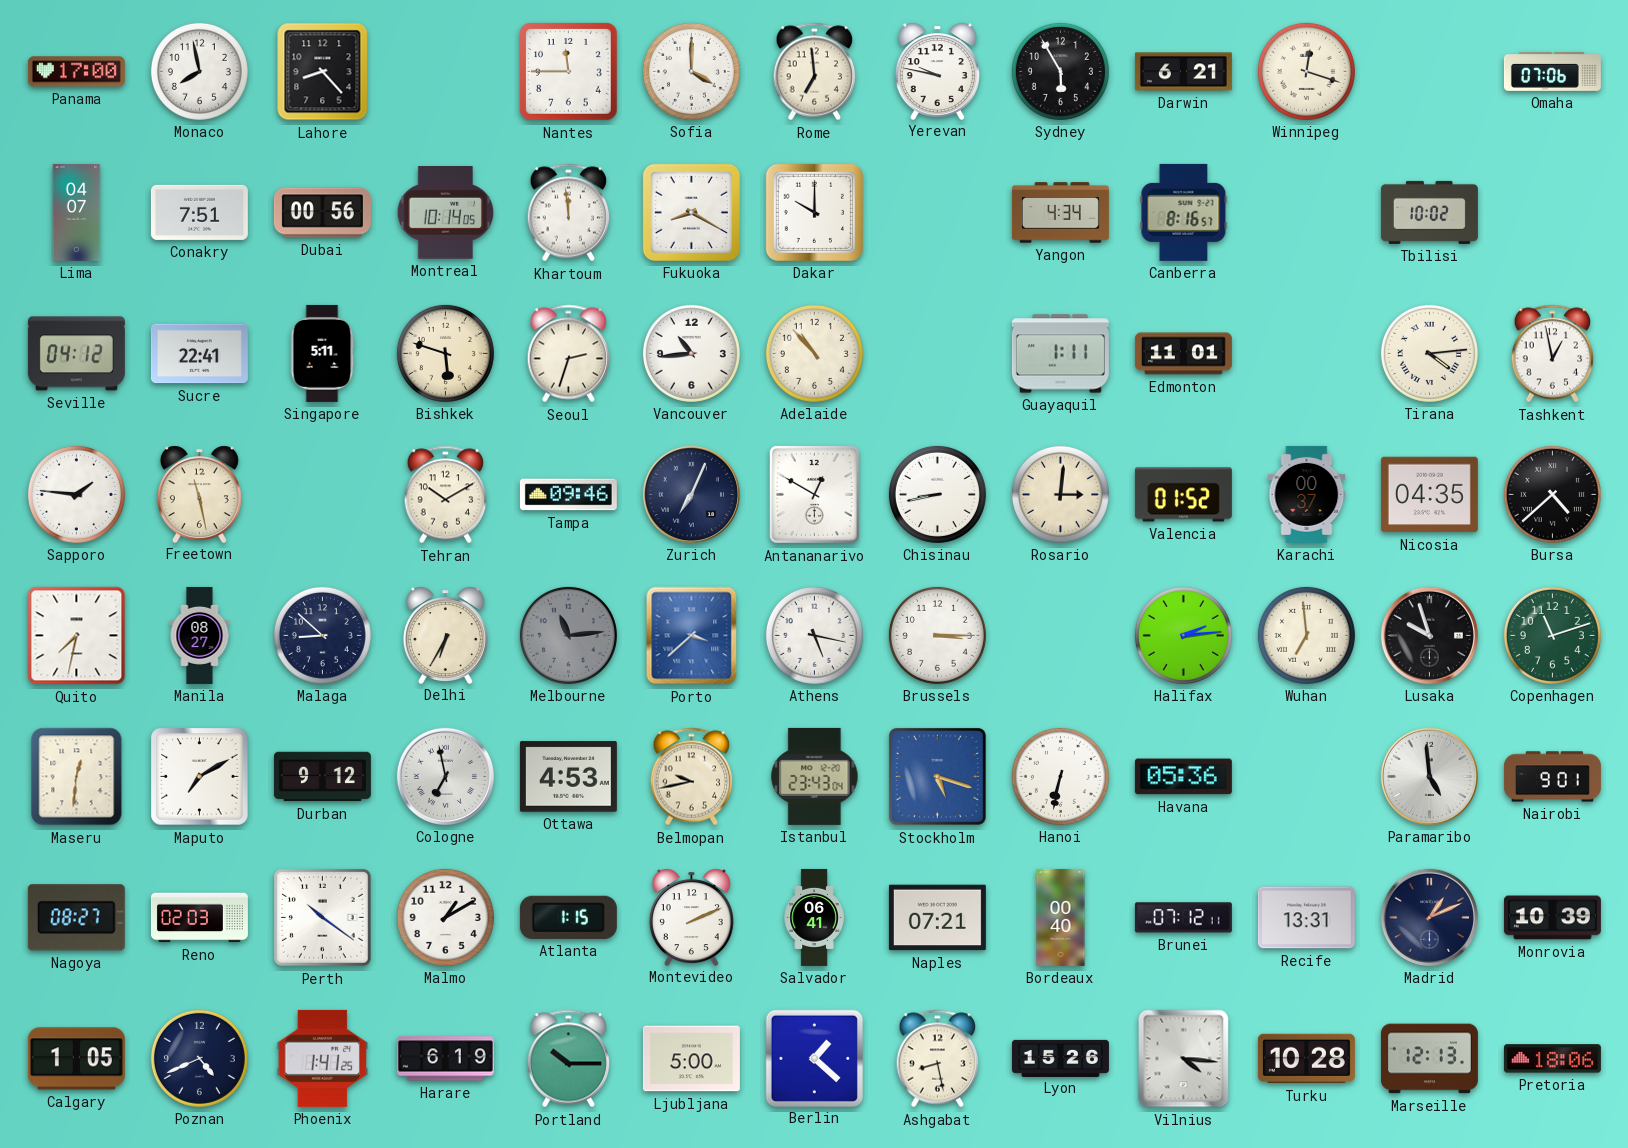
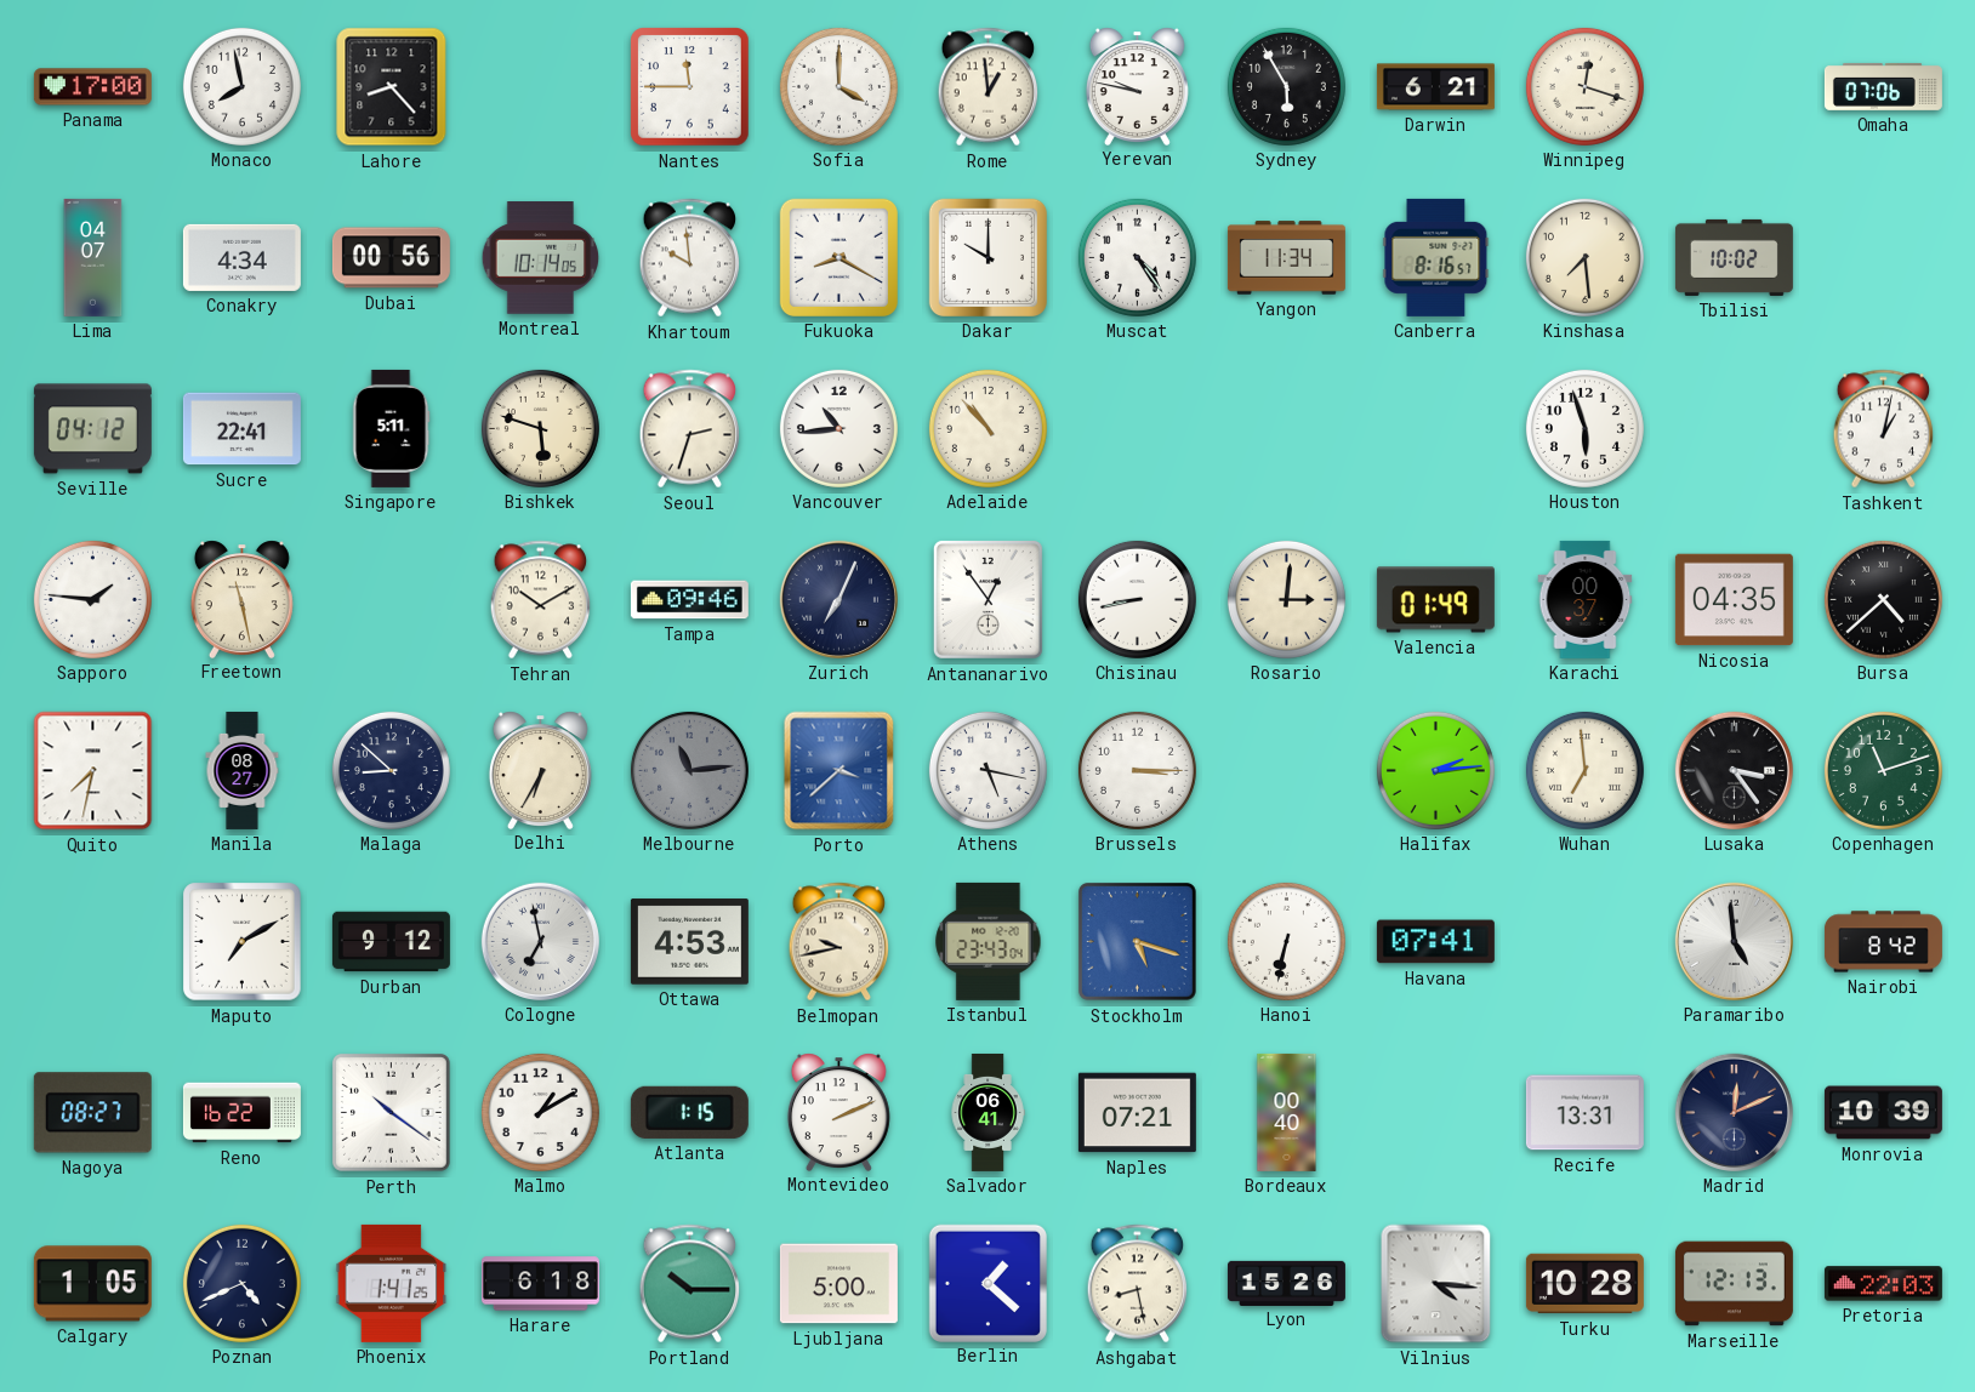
Rome: 6:59 -> 12:59
Conakry: 7:51 -> 4:34
Khartoum: 11:59 -> 9:59
Muscat: none -> 4:24
Yangon: 4:34 -> 11:34
Kinshasa: none -> 7:29
Guayaquil: 1:11 -> none
Edmonton: 11:01 -> none
Houston: none -> 5:57
Tirana: 4:14 -> none
Tashkent: 12:58 -> 1:02
Antananarivo: 12:50 -> 12:54
Valencia: 01:52 -> 01:49
Lusaka: 9:57 -> 3:24
Maseru: 12:31 -> none
Havana: 05:36 -> 07:41
Nairobi: 9:01 -> 8:42
Reno: 02:03 -> 16:22
Brunei: 07:12 -> none
Madrid: 1:11 -> 12:11
Harare: 6:19 -> 6:18
Pretoria: 18:06 -> 22:03
